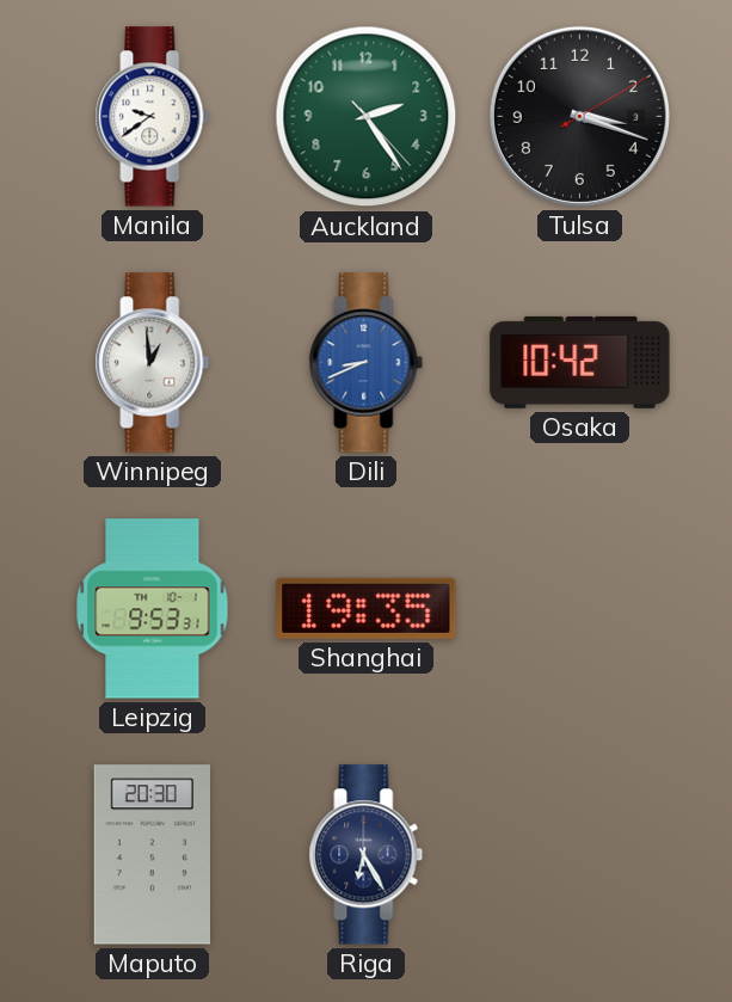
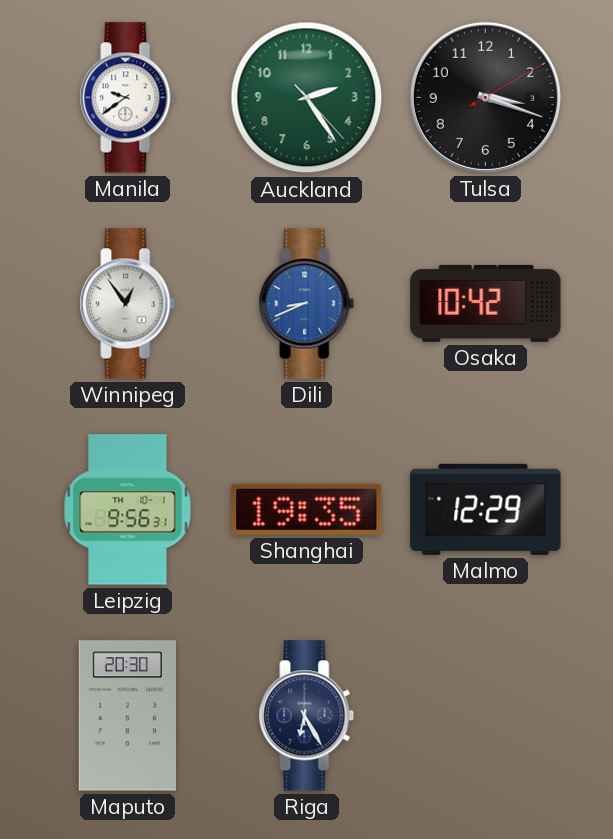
Winnipeg: 12:59 -> 12:54
Leipzig: 9:53 -> 9:56
Malmo: none -> 12:29
